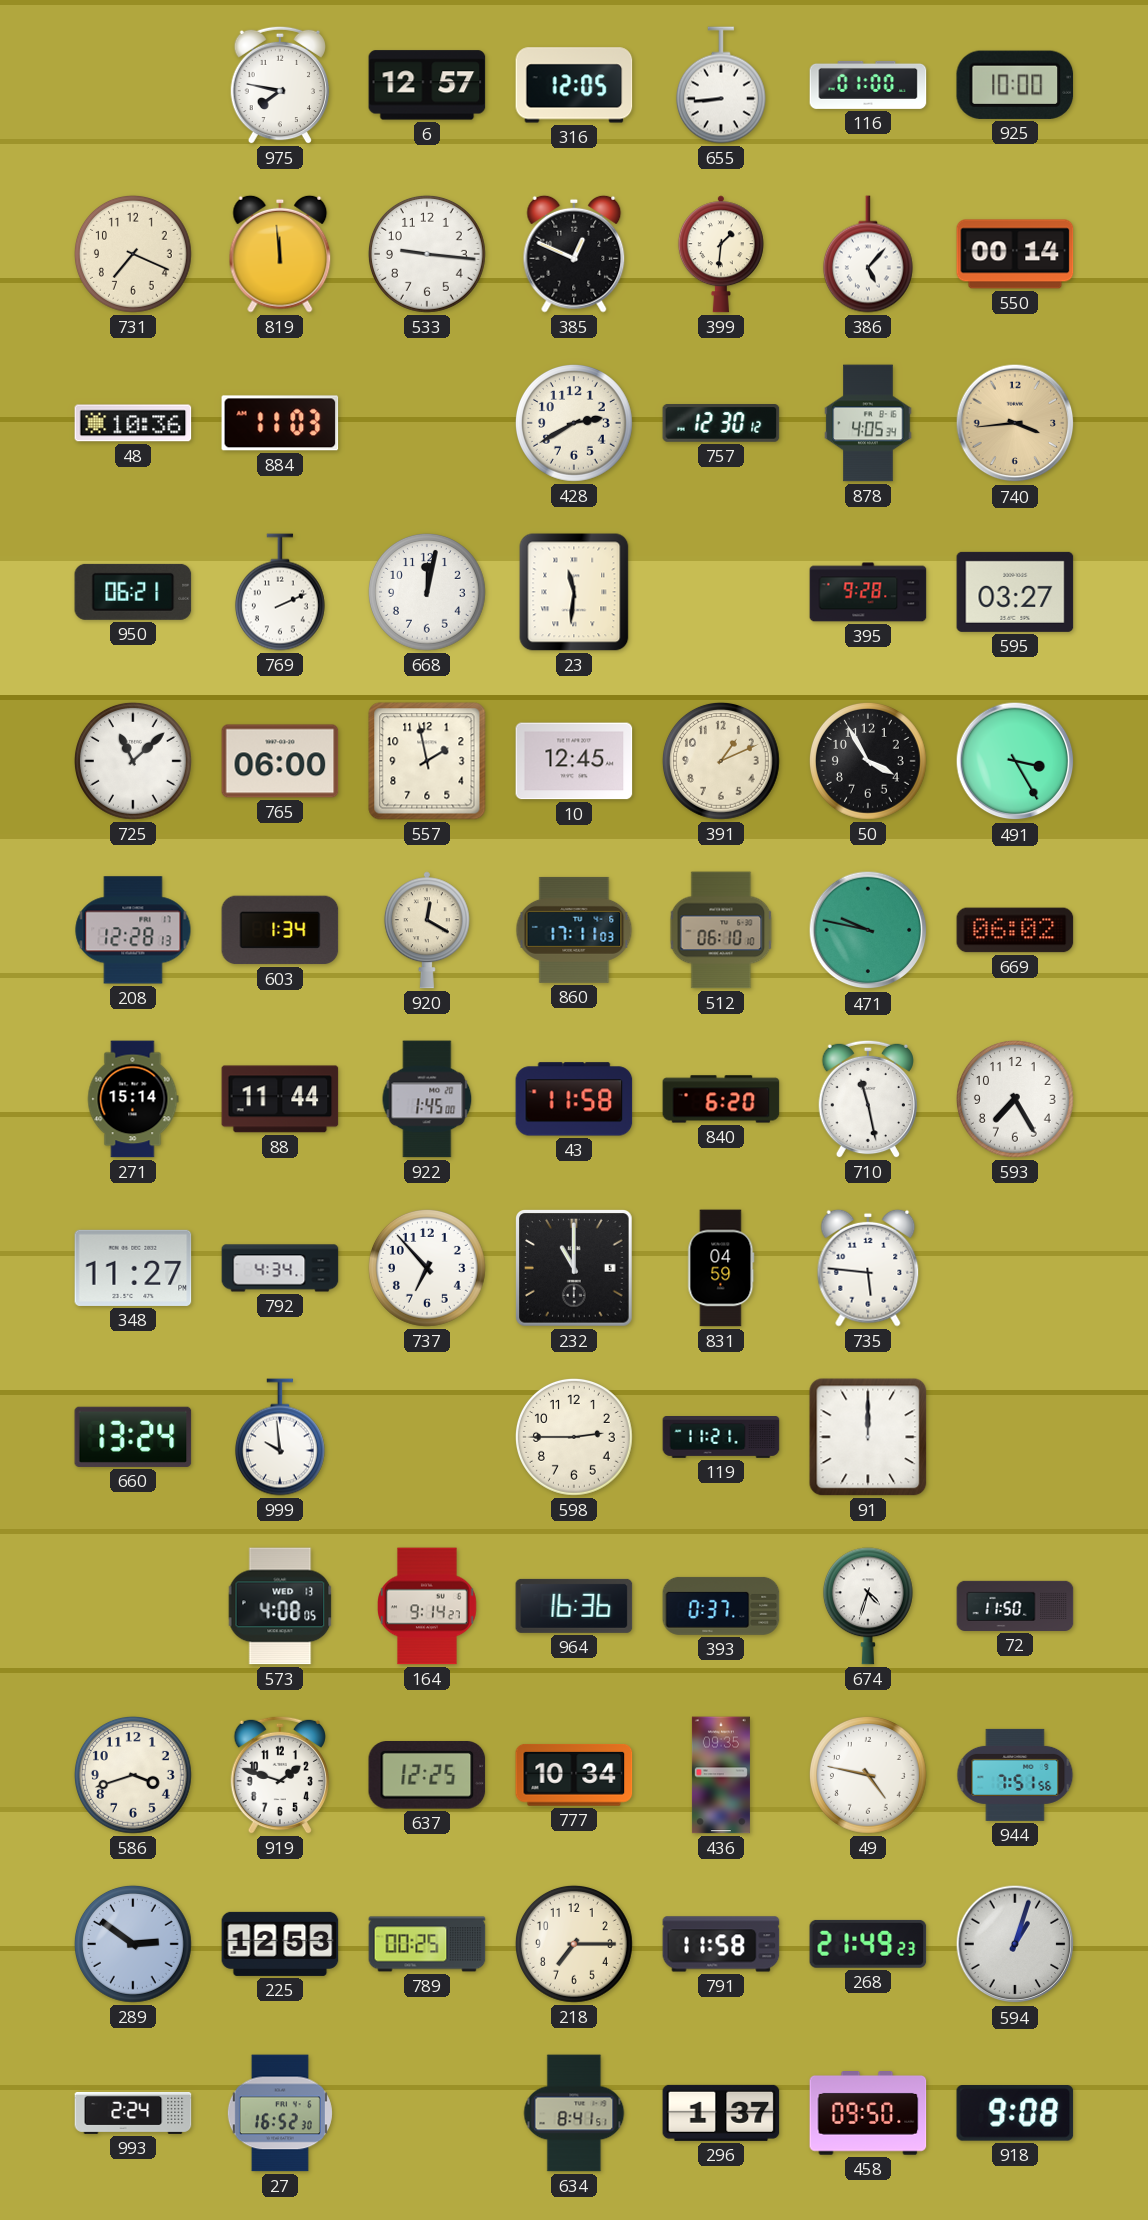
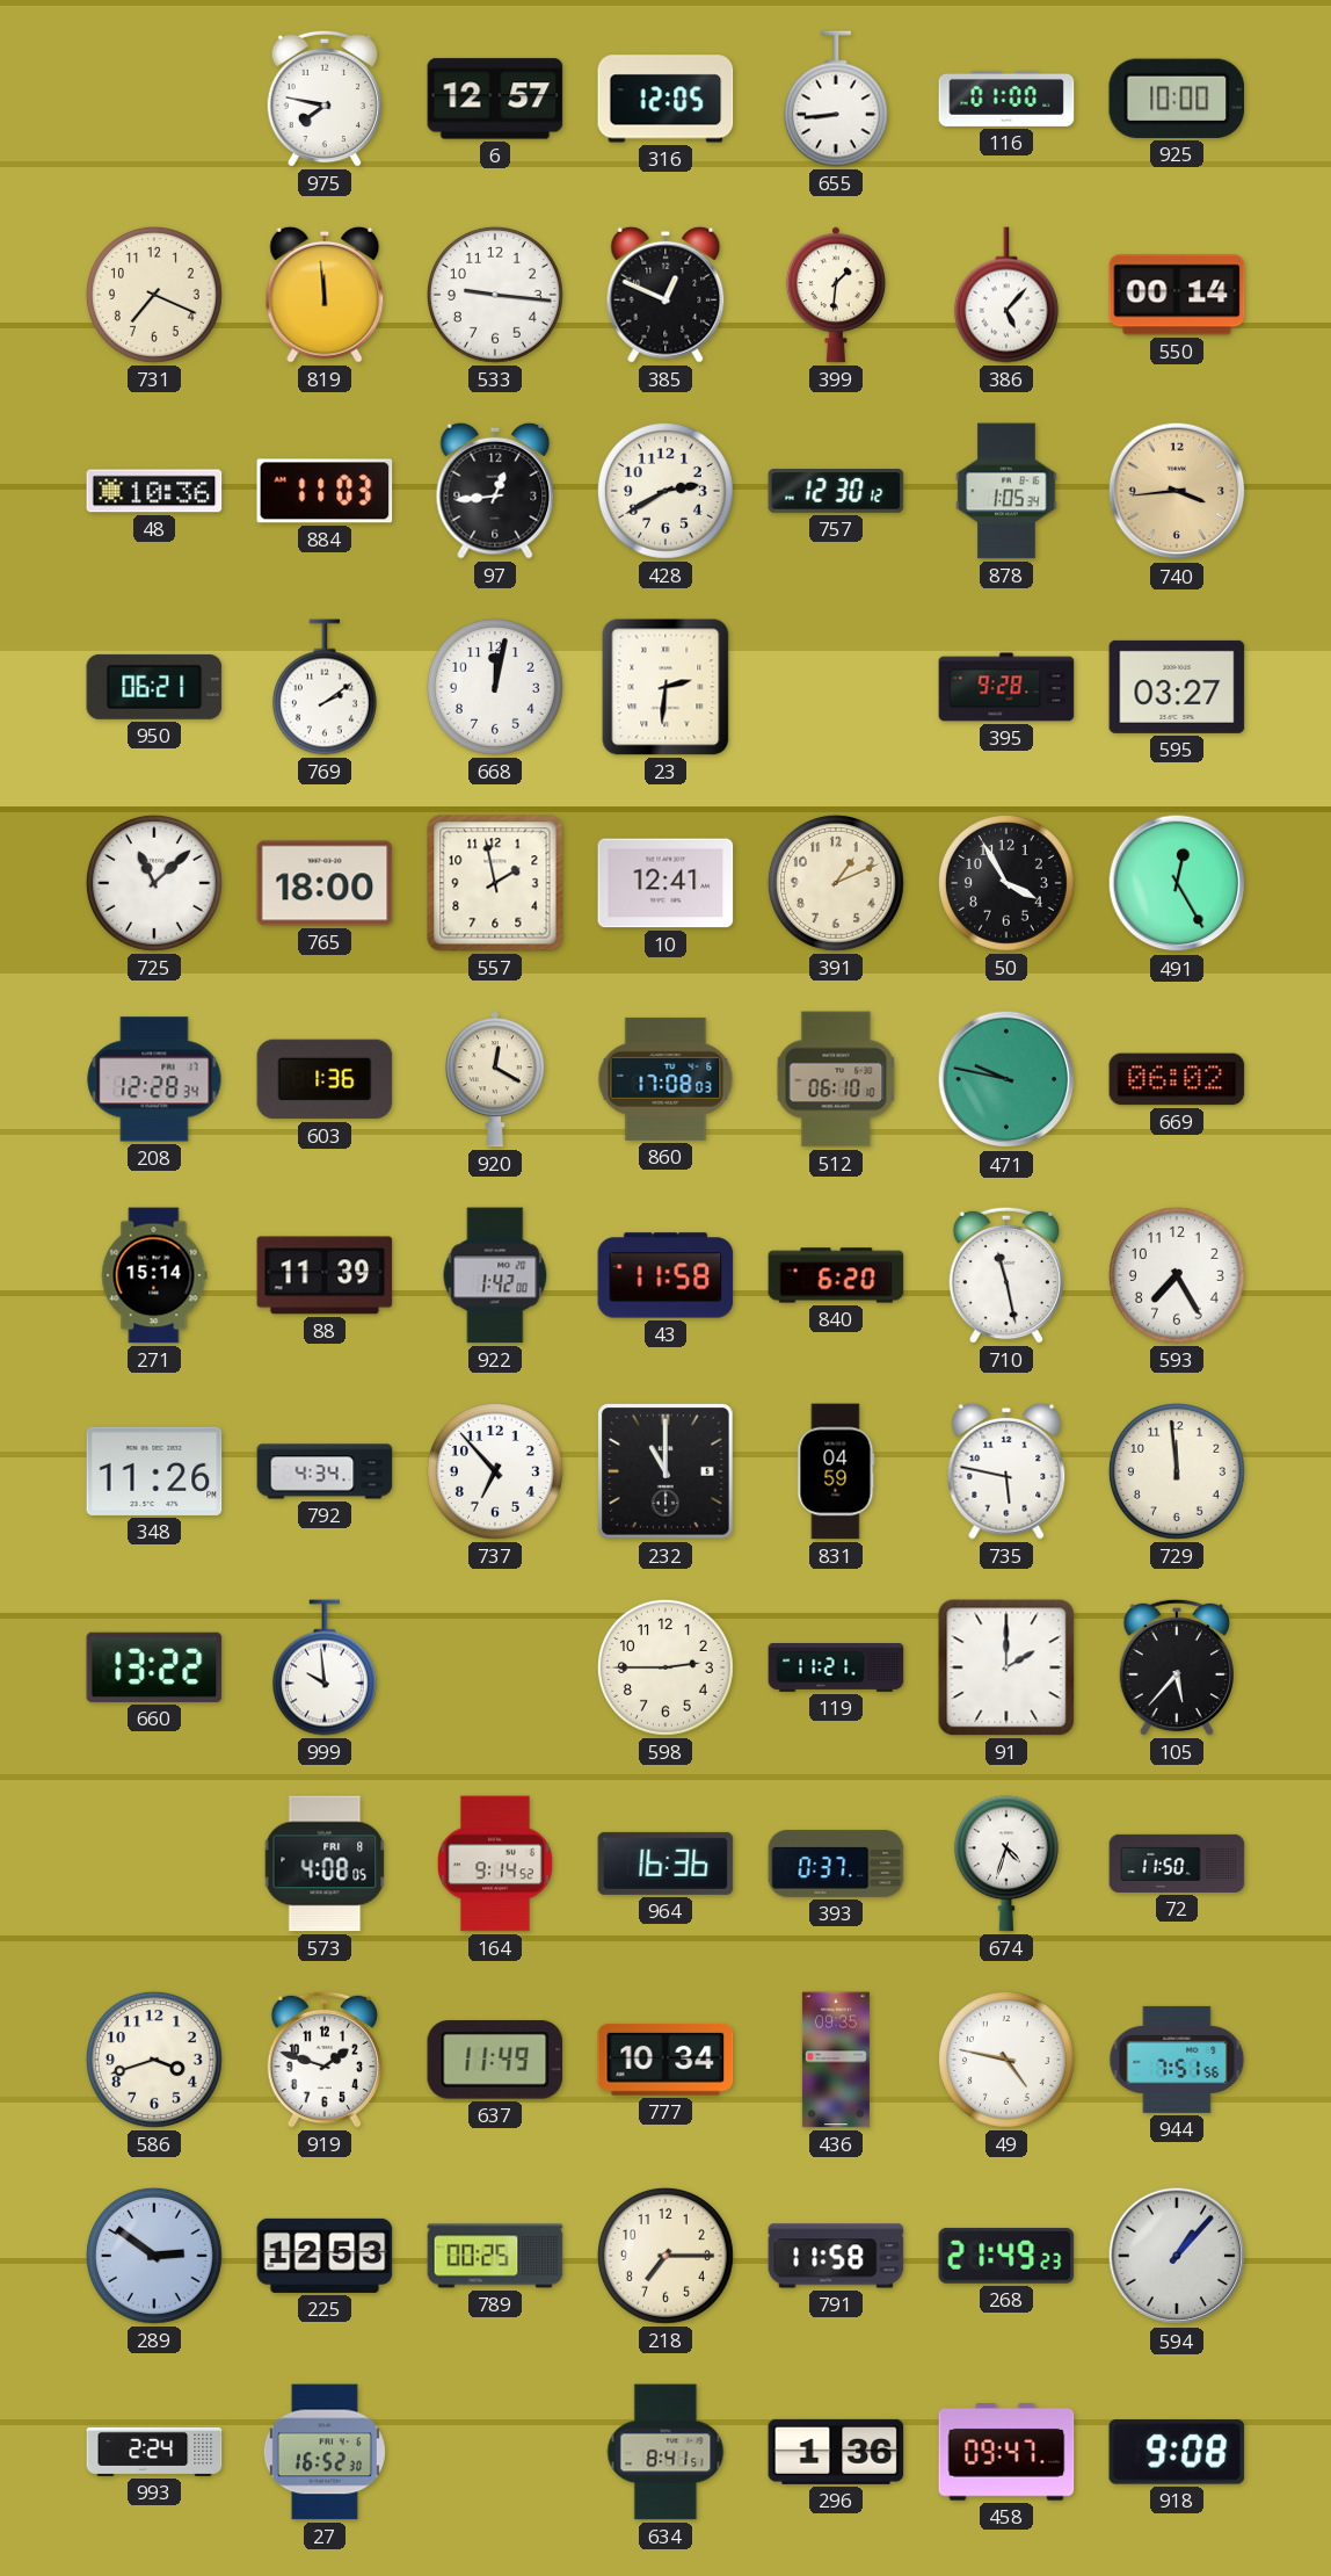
97: none -> 12:44
878: 4:05 -> 1:05
769: 2:11 -> 2:09
23: 11:31 -> 2:31
765: 06:00 -> 18:00
10: 12:45 -> 12:41
491: 3:25 -> 12:25
208: 12:28:13 -> 12:28:34
603: 1:34 -> 1:36
860: 17:11 -> 17:08
88: 11:44 -> 11:39
922: 1:45 -> 1:42
348: 11:27 -> 11:26
735: 5:46 -> 5:47
729: none -> 11:59
660: 13:24 -> 13:22
91: 12:00 -> 2:00
105: none -> 5:37
573 date: WED 13 -> FRI 8
164: 9:14:27 -> 9:14:52
637: 12:25 -> 11:49
594: 1:03 -> 1:07
296: 1:37 -> 1:36
458: 09:50 -> 09:47
